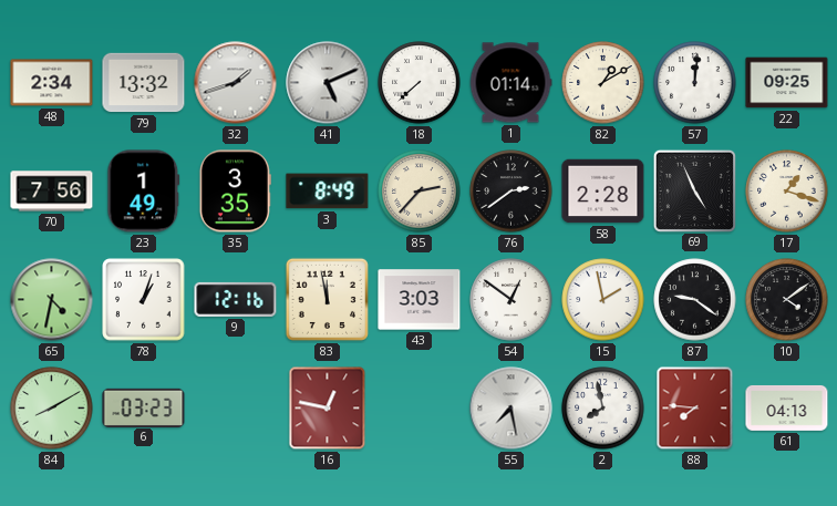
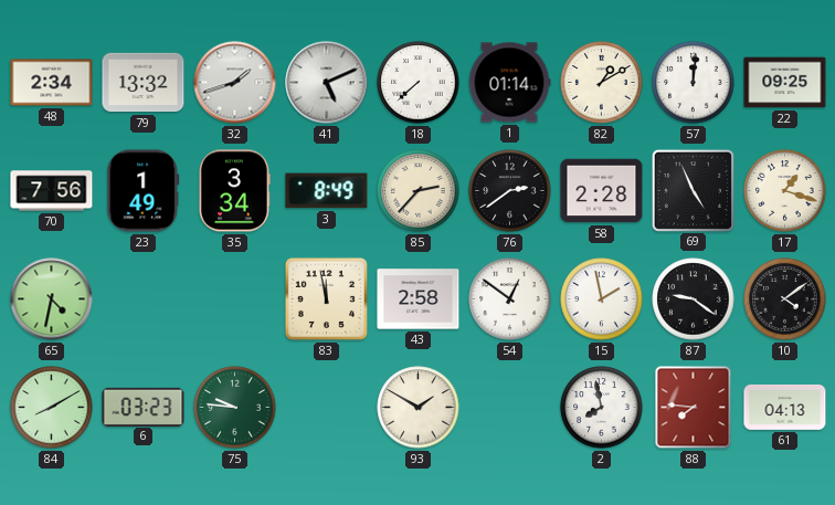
35: 3:35 -> 3:34
78: 1:03 -> none
9: 12:16 -> none
43: 3:03 -> 2:58
75: none -> 9:46
16: 12:47 -> none
93: none -> 1:50
55: 7:28 -> none
